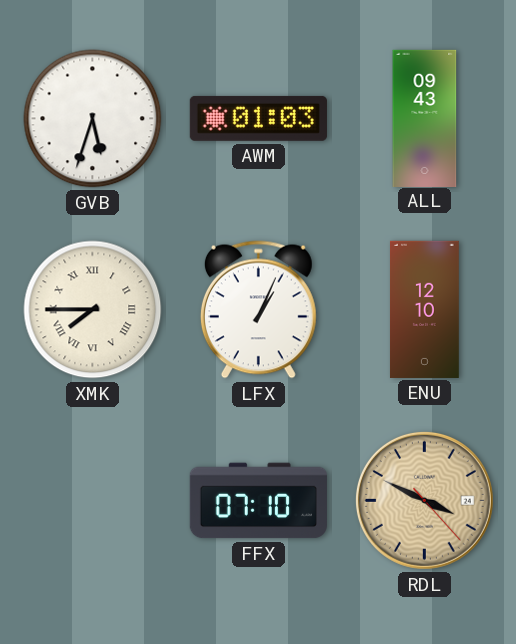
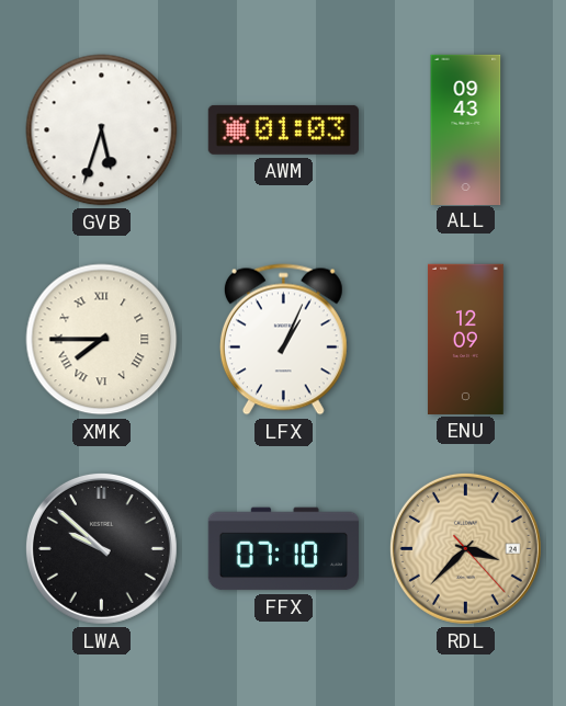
ENU: 12:10 -> 12:09
LWA: none -> 9:52
RDL: 3:49 -> 3:37
